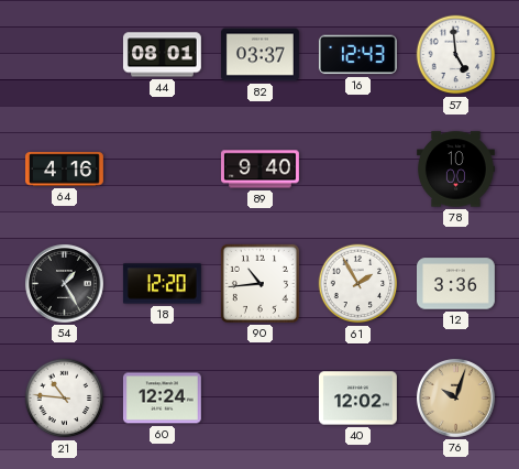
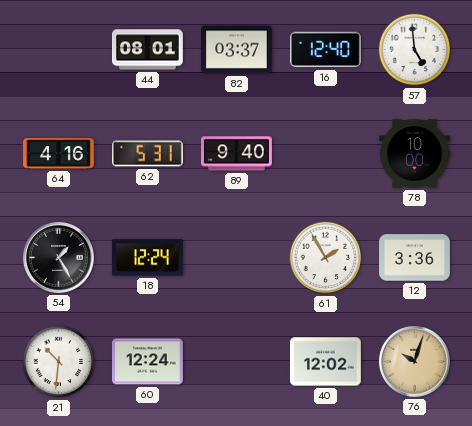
16: 12:43 -> 12:40
62: none -> 5:31
18: 12:20 -> 12:24
90: 10:44 -> none
21: 10:46 -> 10:31
